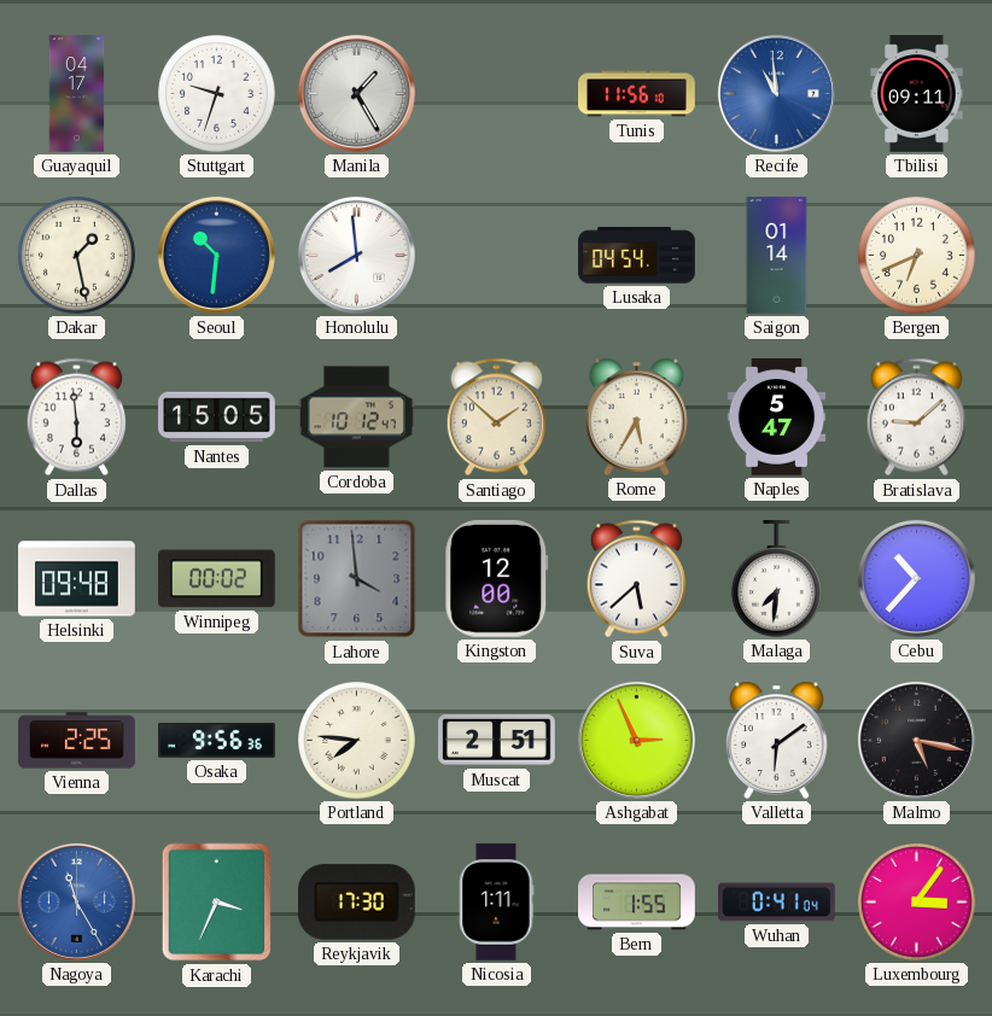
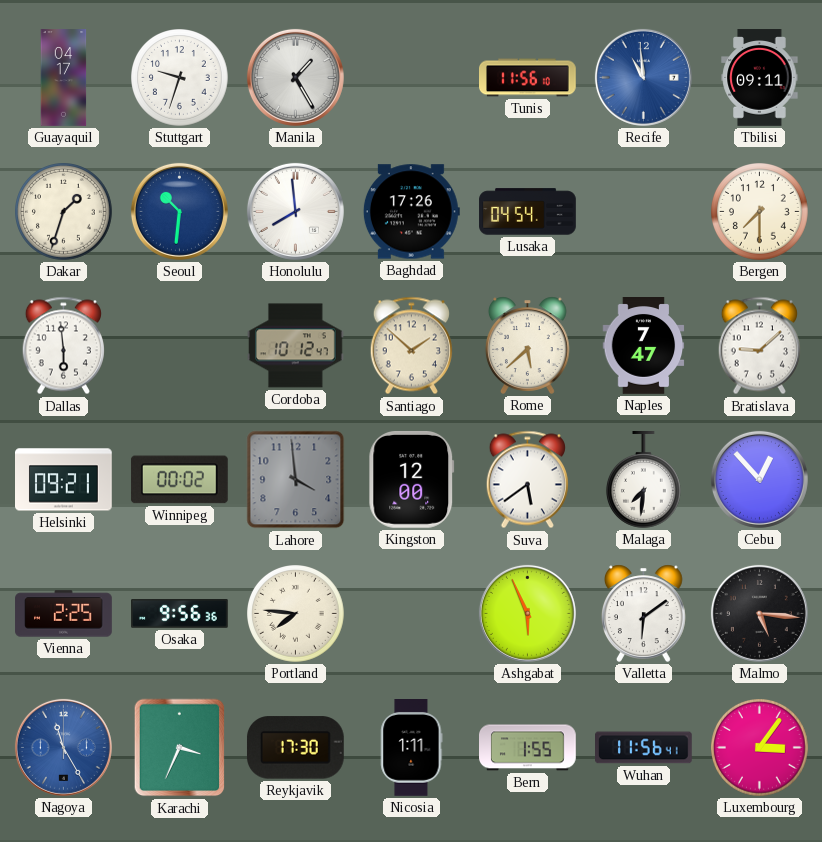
Dakar: 1:28 -> 1:33
Baghdad: none -> 17:26
Saigon: 01:14 -> none
Bergen: 6:41 -> 7:30
Nantes: 15:05 -> none
Rome: 5:35 -> 5:38
Naples: 5:47 -> 7:47
Helsinki: 09:48 -> 09:21
Suva: 5:38 -> 5:39
Cebu: 10:37 -> 12:53
Muscat: 2:51 -> none
Ashgabat: 2:56 -> 5:56
Malmo: 5:17 -> 5:16
Wuhan: 0:41 -> 11:56
